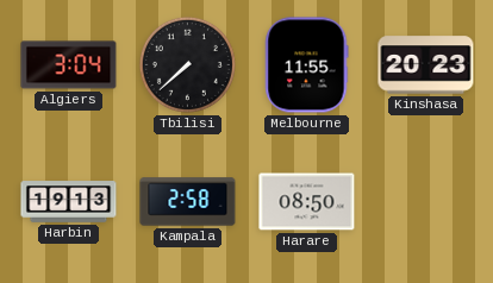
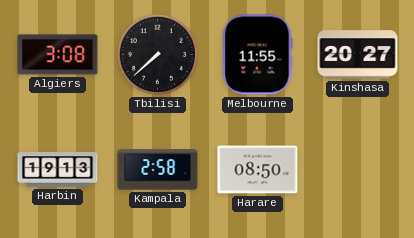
Algiers: 3:04 -> 3:08
Kinshasa: 20:23 -> 20:27
